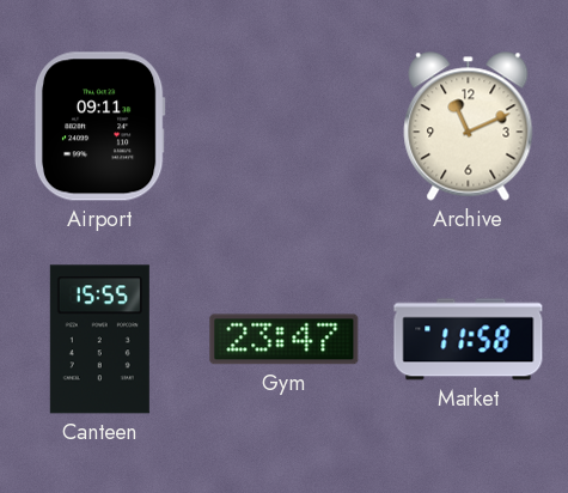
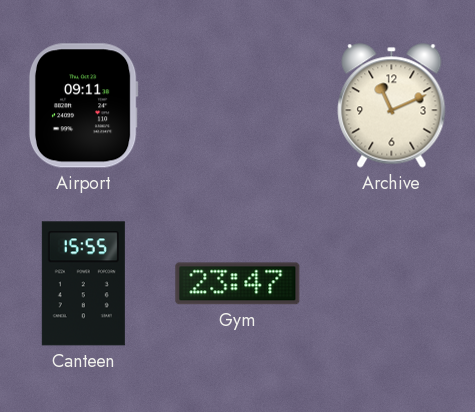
Market: 11:58 -> none
